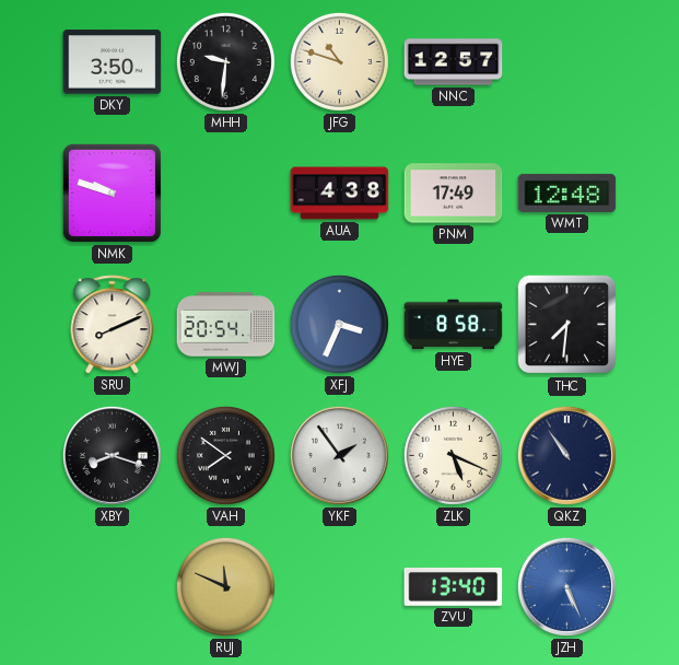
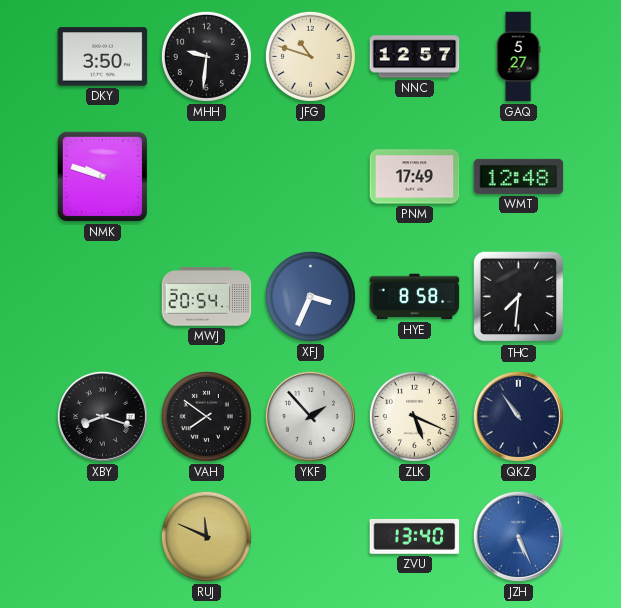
GAQ: none -> 5:27
AUA: 4:38 -> none
SRU: 8:11 -> none
YKF: 1:54 -> 1:53
